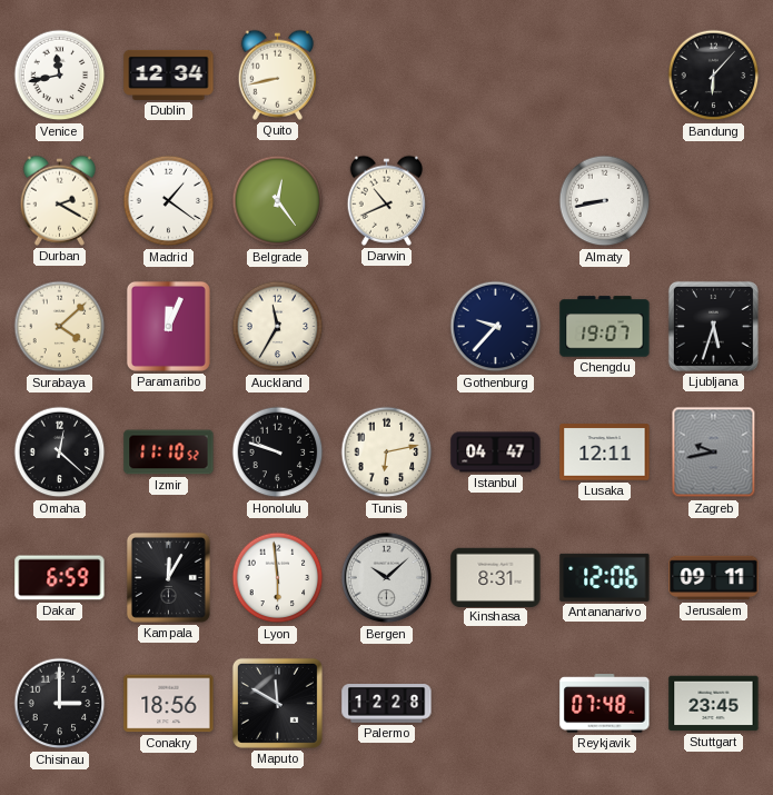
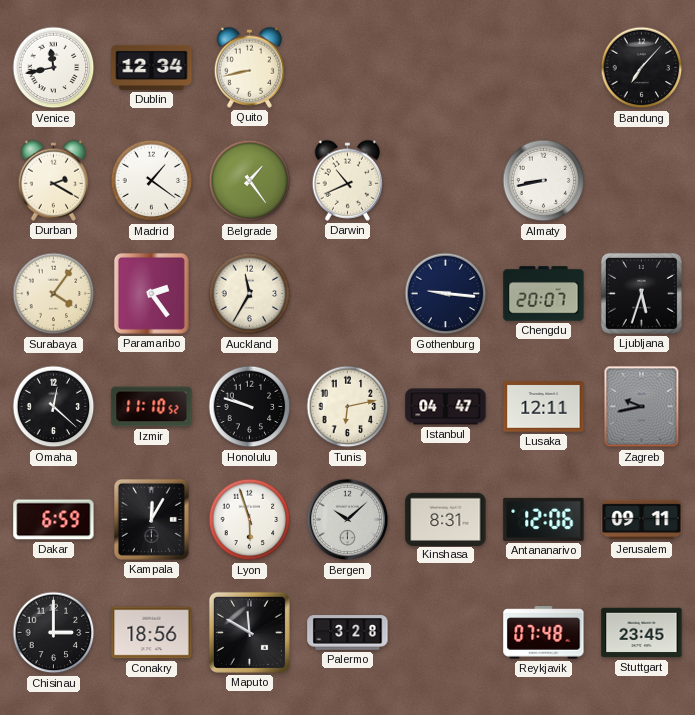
Bandung: 6:07 -> 7:07
Belgrade: 12:24 -> 1:24
Surabaya: 4:08 -> 4:06
Paramaribo: 12:04 -> 2:24
Gothenburg: 9:37 -> 9:16
Chengdu: 19:07 -> 20:07
Lyon: 5:59 -> 5:57
Palermo: 12:28 -> 3:28
